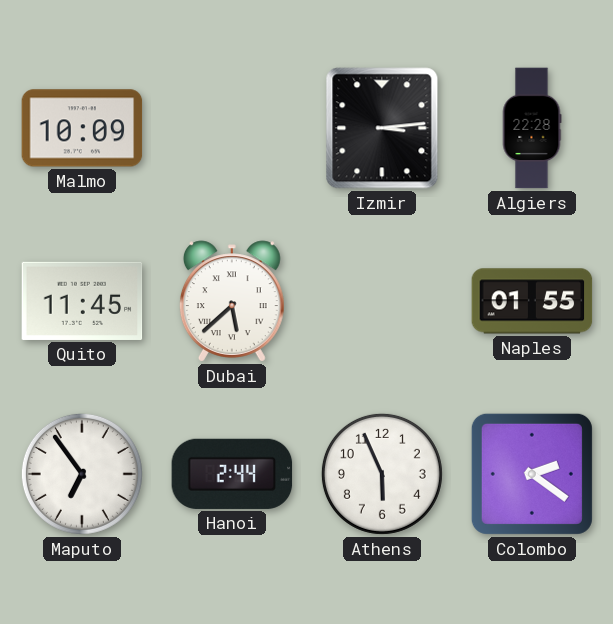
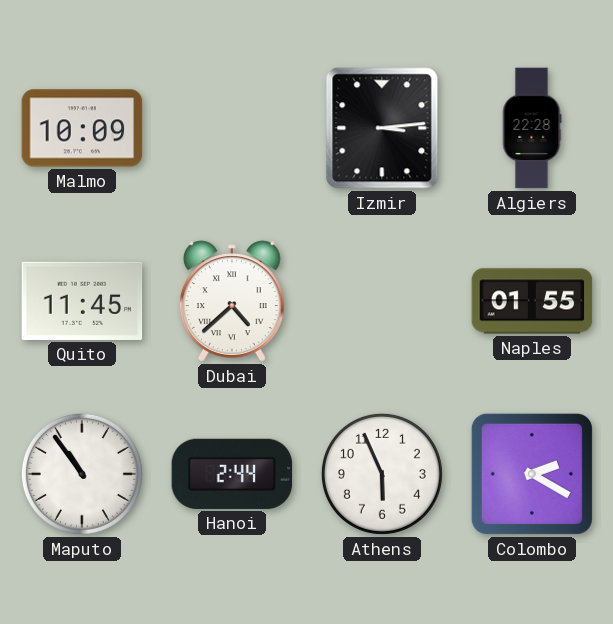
Dubai: 5:38 -> 4:38
Maputo: 6:54 -> 10:54
Colombo: 2:21 -> 2:20
